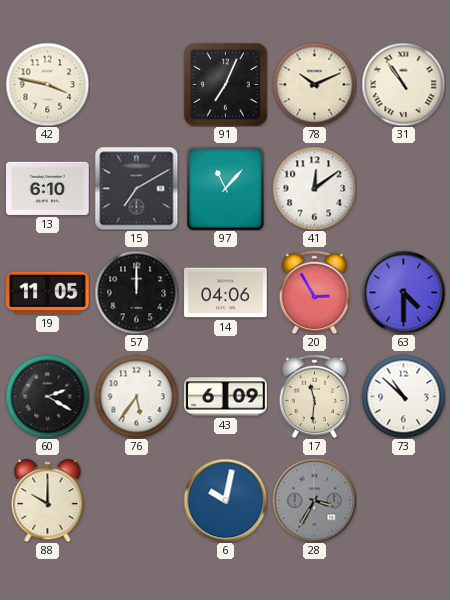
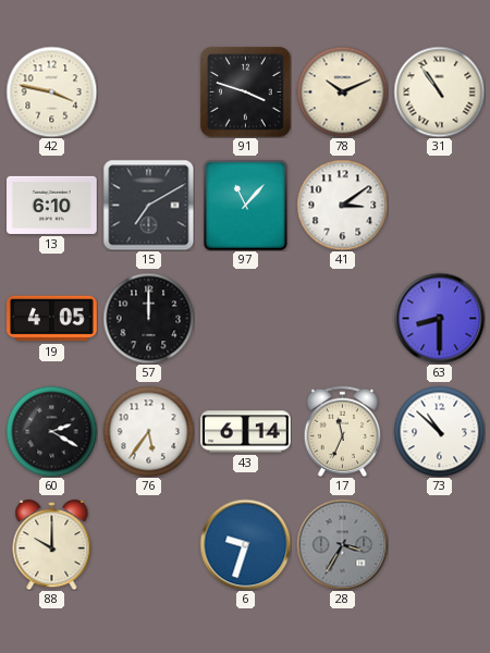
91: 7:04 -> 3:48
41: 12:09 -> 3:09
19: 11:05 -> 4:05
14: 04:06 -> none
20: 2:55 -> none
63: 4:30 -> 8:30
43: 6:09 -> 6:14
17: 11:31 -> 11:34
6: 10:02 -> 9:33
